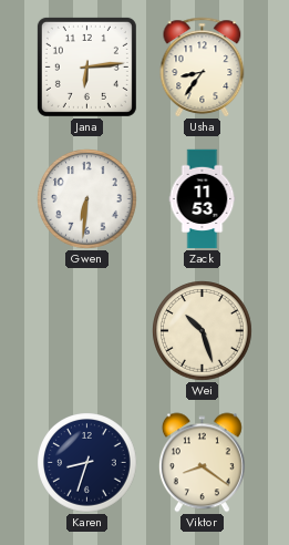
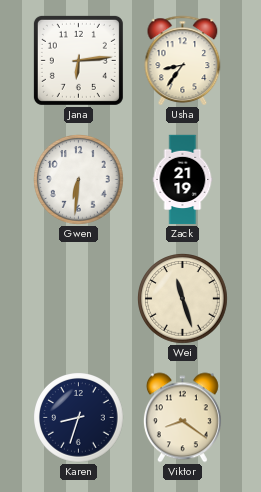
Zack: 11:53 -> 21:19
Wei: 10:27 -> 11:27
